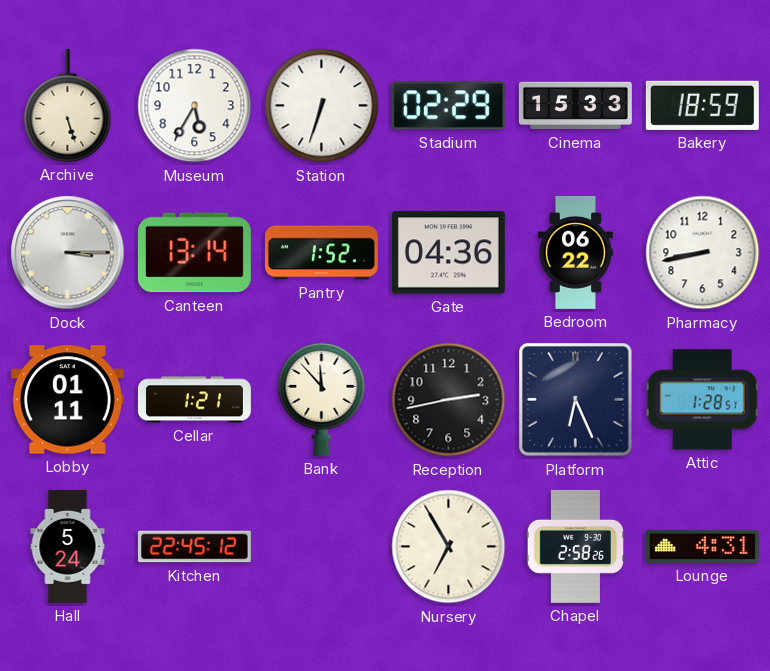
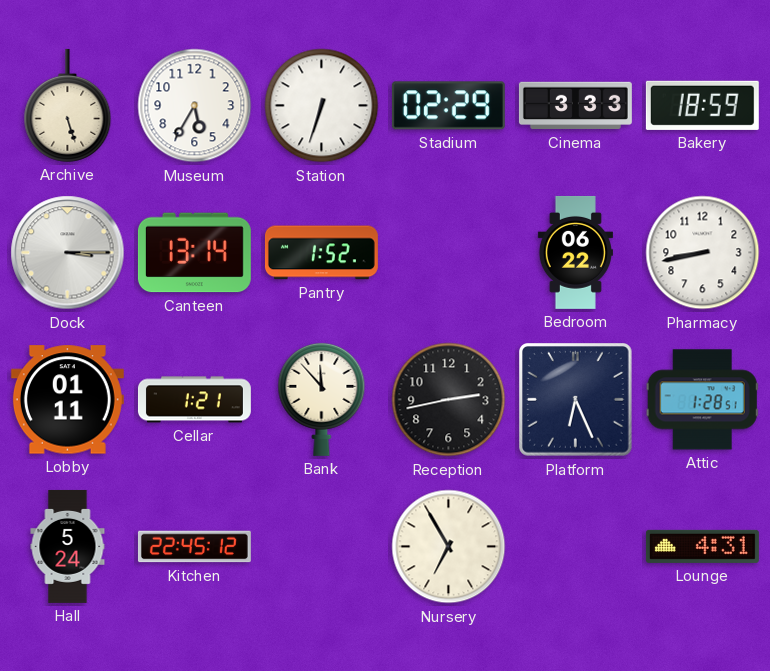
Cinema: 15:33 -> 3:33
Gate: 04:36 -> none
Chapel: 2:58 -> none
